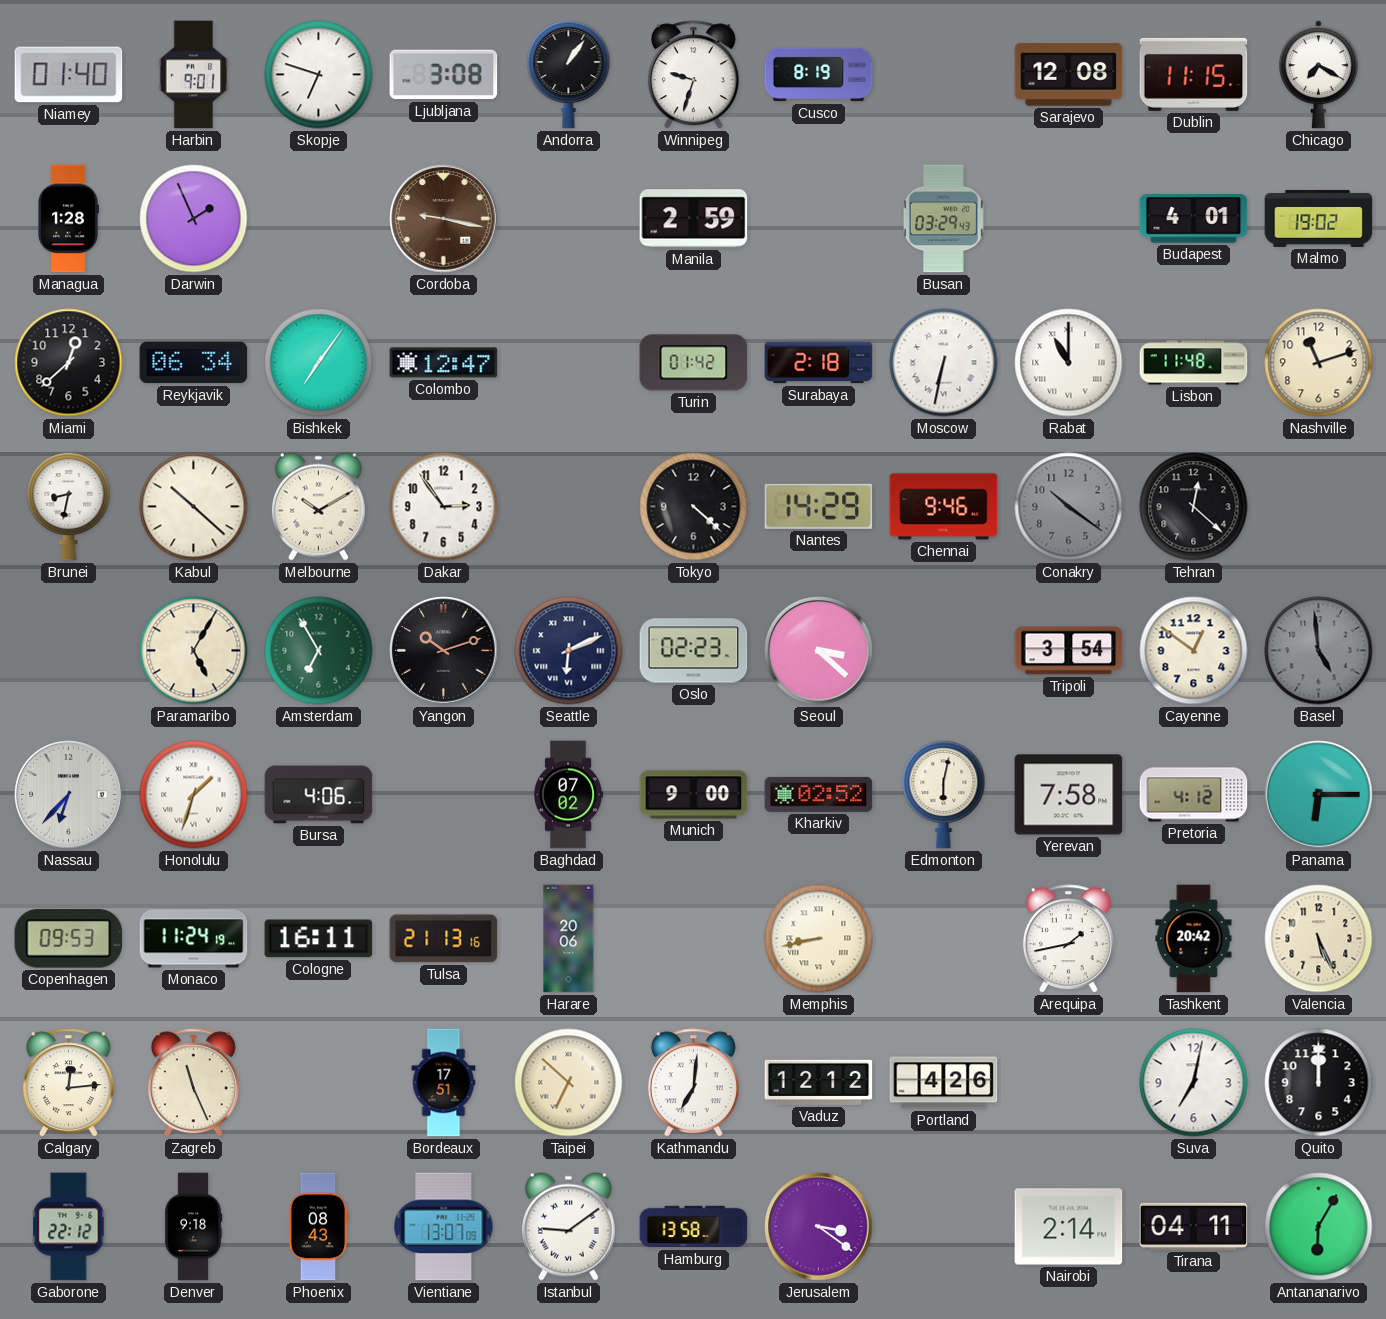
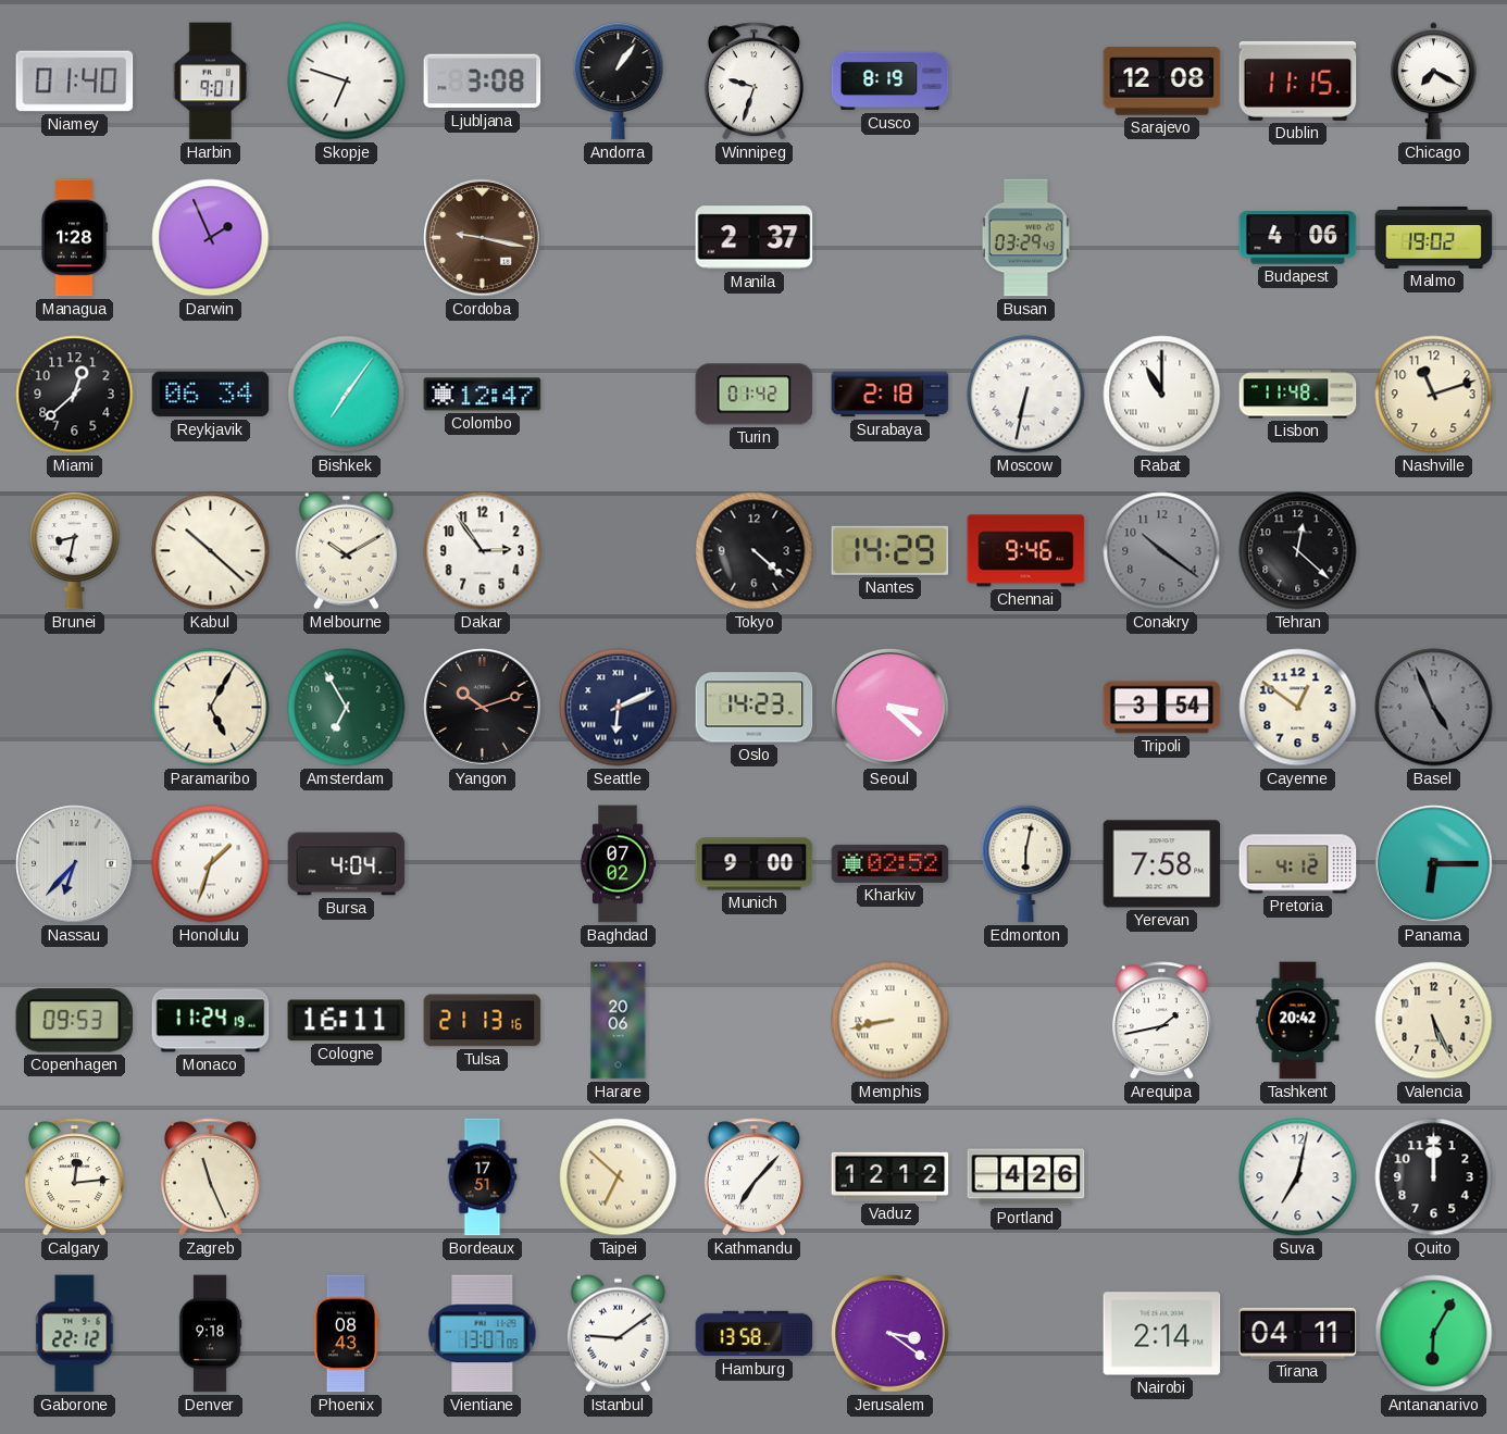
Manila: 2:59 -> 2:37
Budapest: 4:01 -> 4:06
Oslo: 02:23 -> 14:23
Basel: 4:59 -> 4:56
Bursa: 4:06 -> 4:04
Kathmandu: 7:01 -> 7:07
